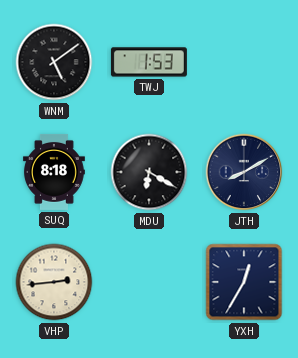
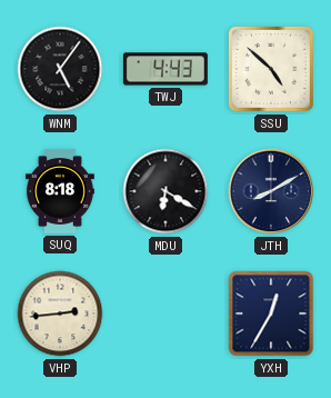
WNM: 5:09 -> 5:06
TWJ: 1:53 -> 4:43
SSU: none -> 4:52
